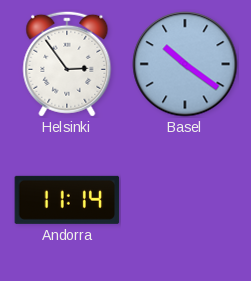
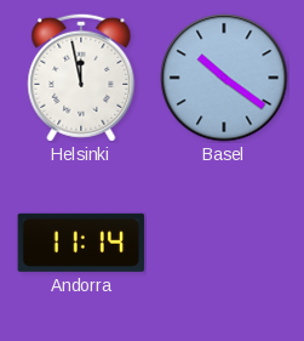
Helsinki: 2:54 -> 11:58
